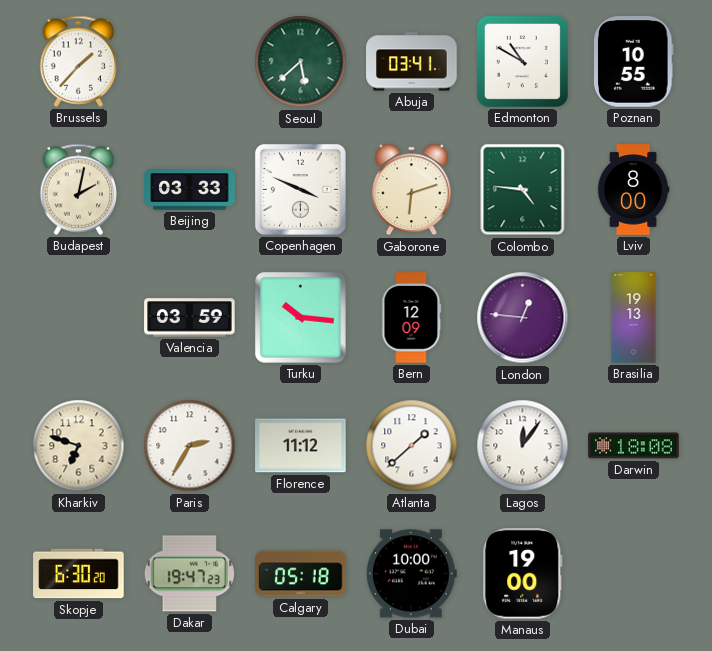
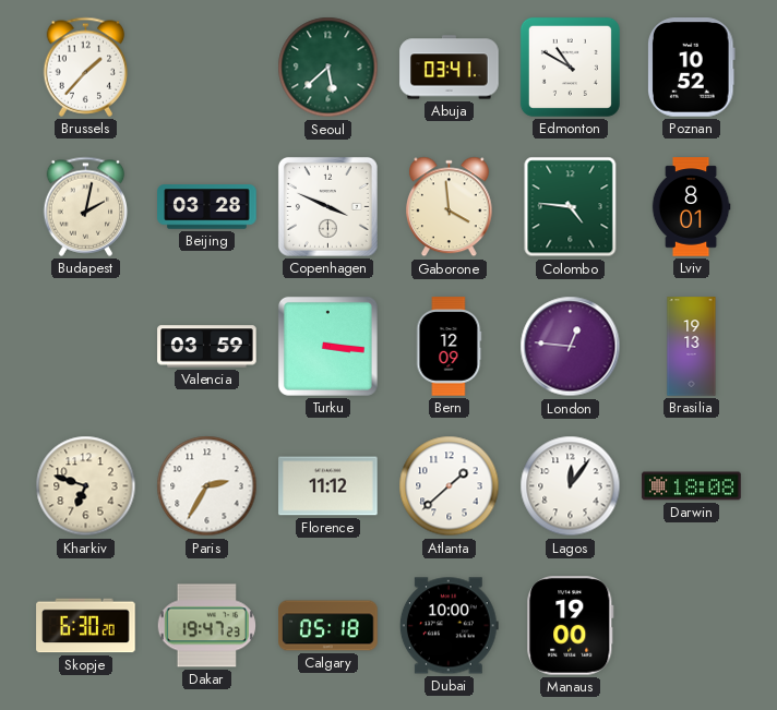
Poznan: 10:55 -> 10:52
Beijing: 03:33 -> 03:28
Gaborone: 6:12 -> 3:59
Lviv: 8:00 -> 8:01
Turku: 10:16 -> 3:16
